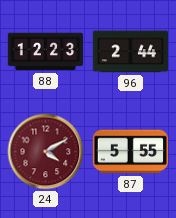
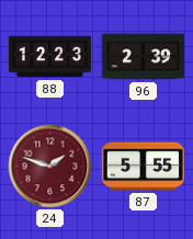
96: 2:44 -> 2:39
24: 4:10 -> 1:48
